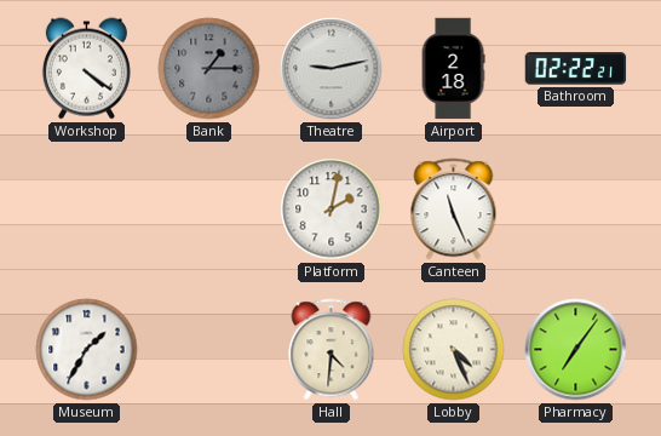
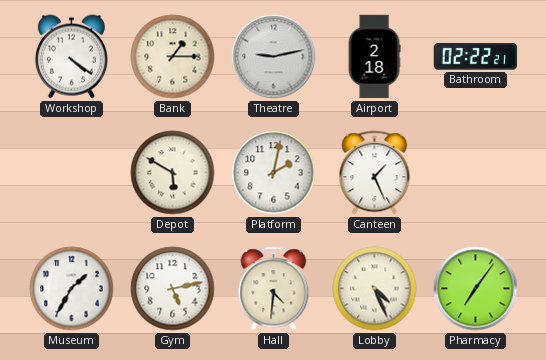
Bank dial: grey -> cream
Depot: none -> 5:50
Canteen: 11:26 -> 1:26
Gym: none -> 5:13
